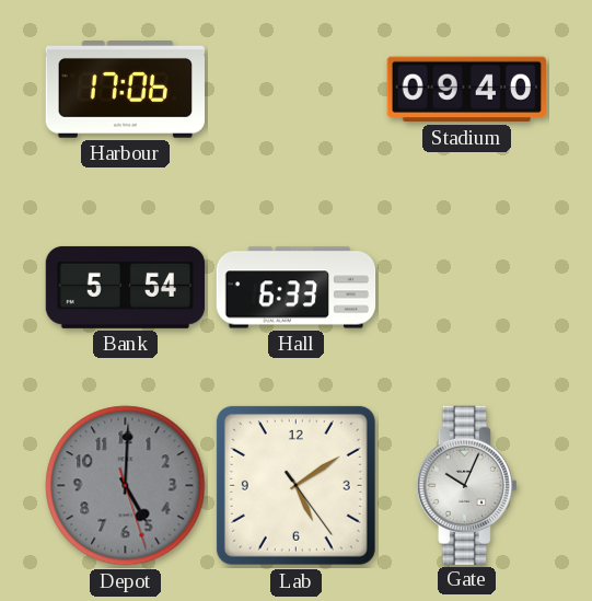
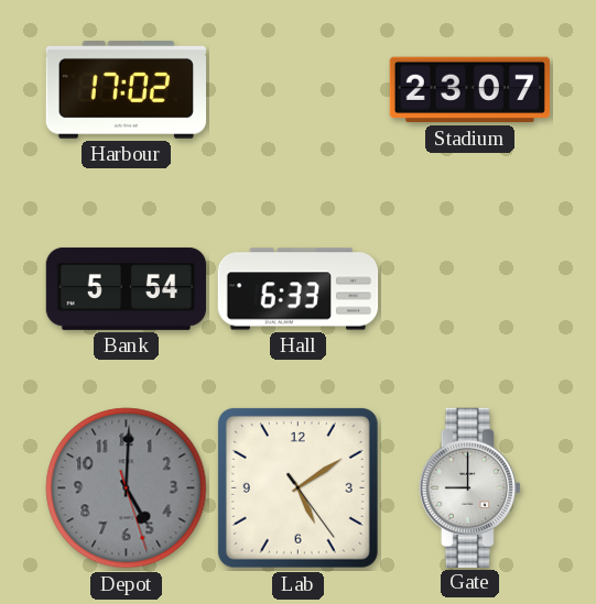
Harbour: 17:06 -> 17:02
Stadium: 09:40 -> 23:07
Gate: 10:04 -> 9:00
